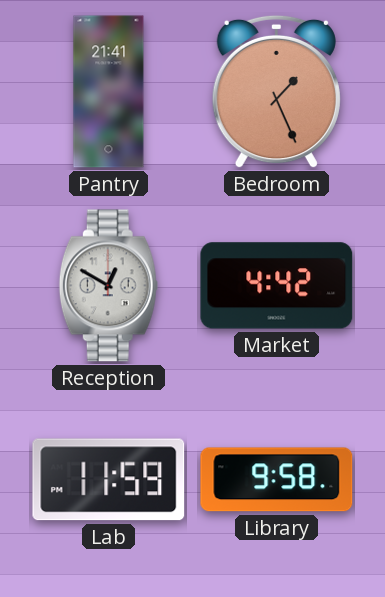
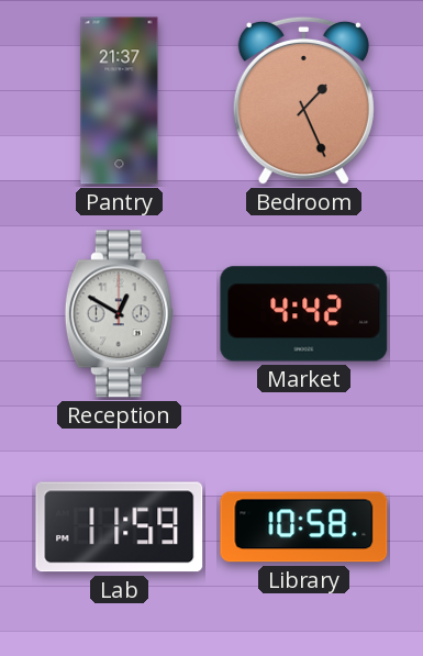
Pantry: 21:41 -> 21:37
Library: 9:58 -> 10:58
